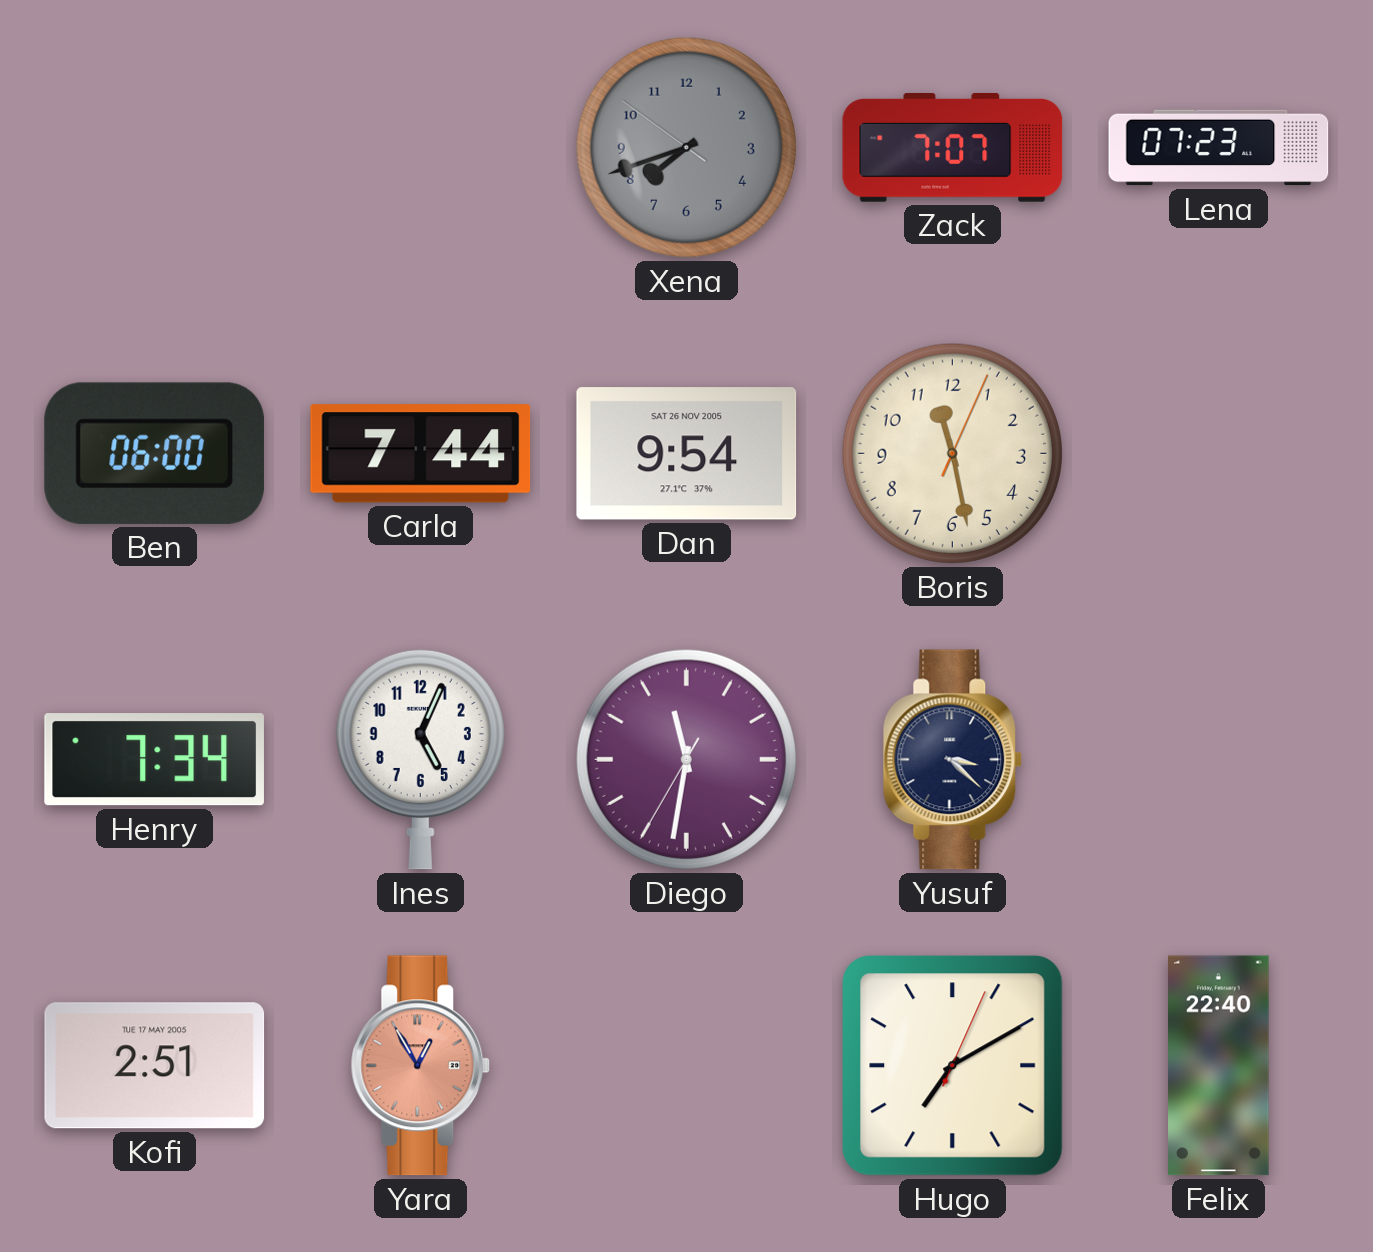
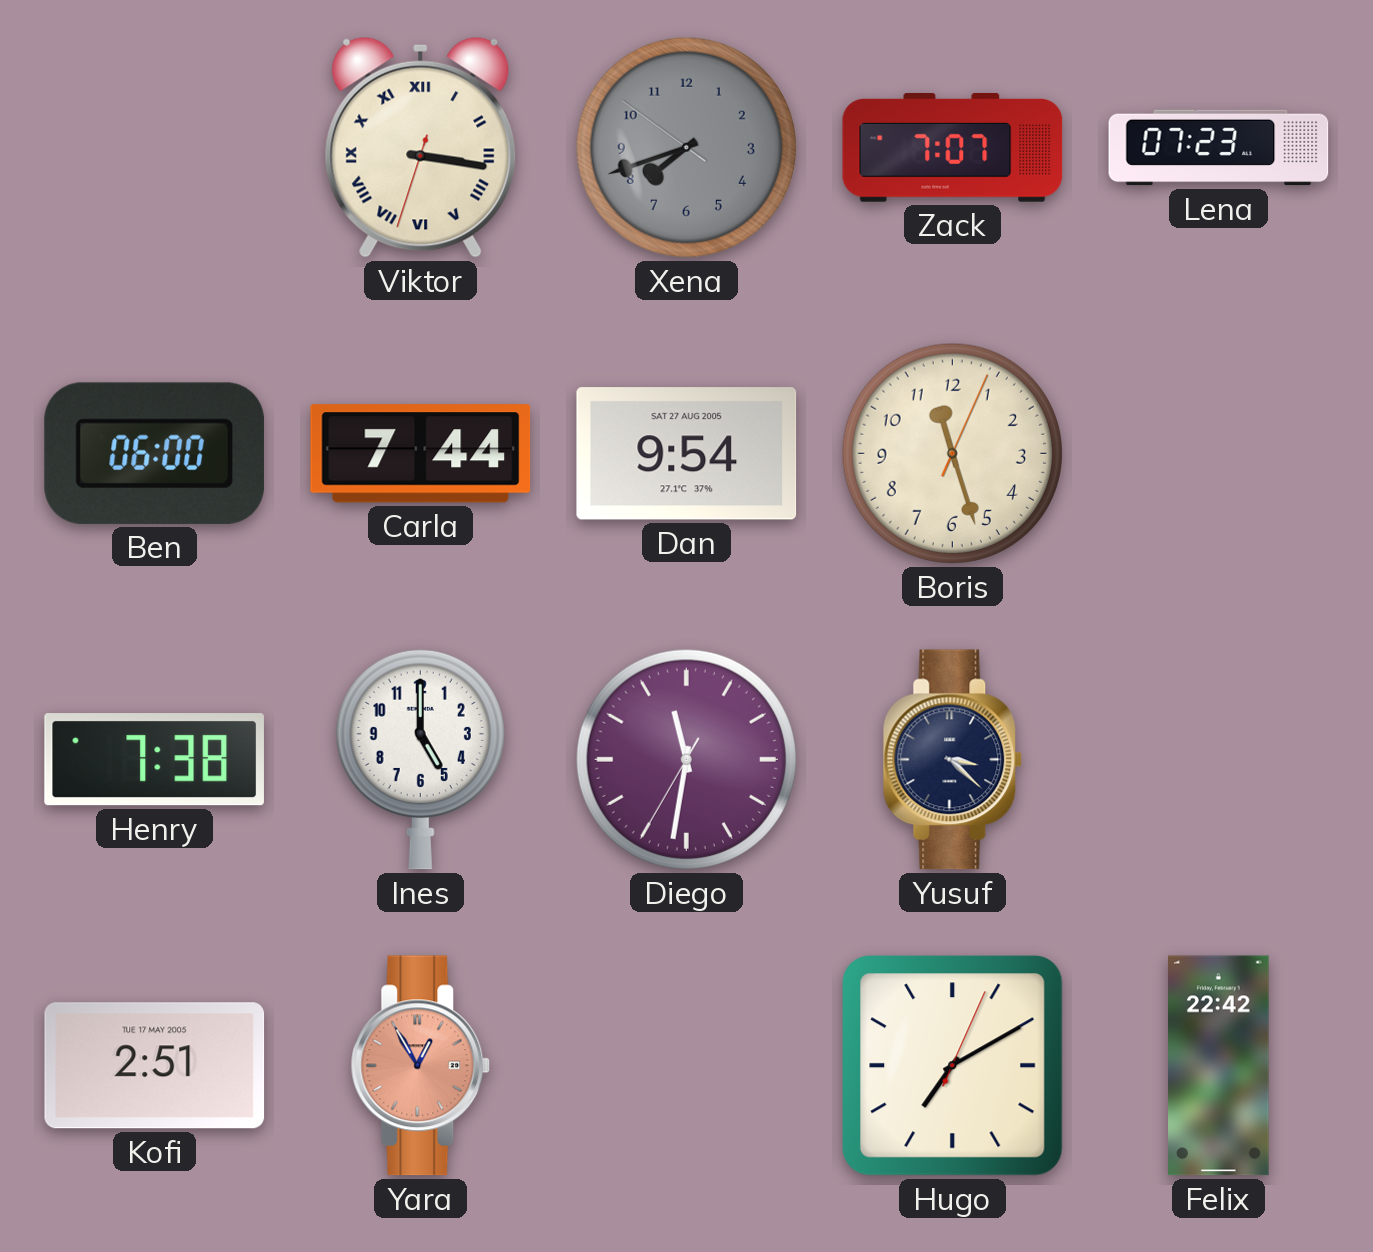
Viktor: none -> 3:16
Dan date: SAT 26 NOV 2005 -> SAT 27 AUG 2005
Boris: 11:28 -> 11:27
Henry: 7:34 -> 7:38
Ines: 5:04 -> 5:00
Felix: 22:40 -> 22:42
